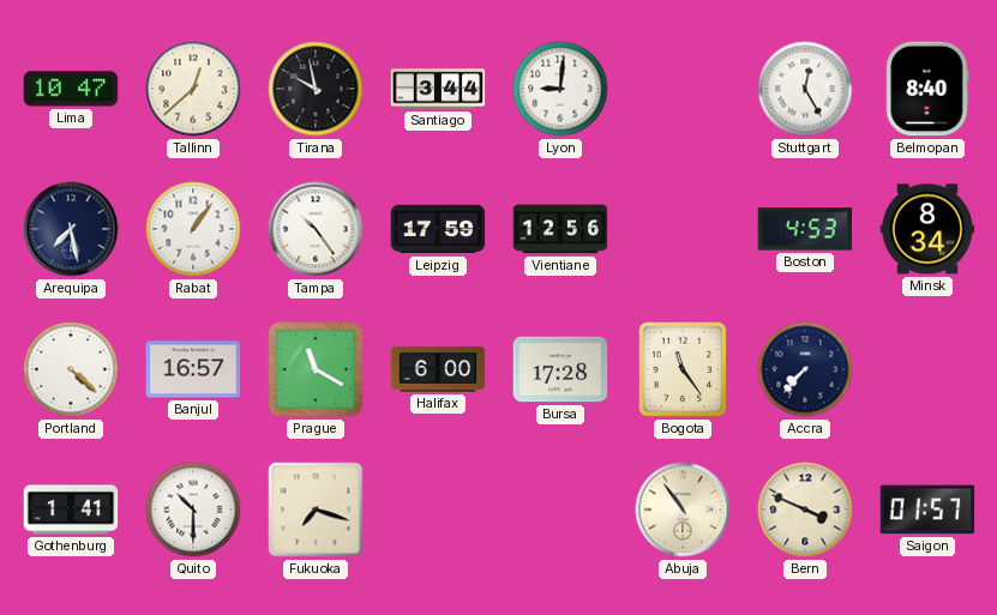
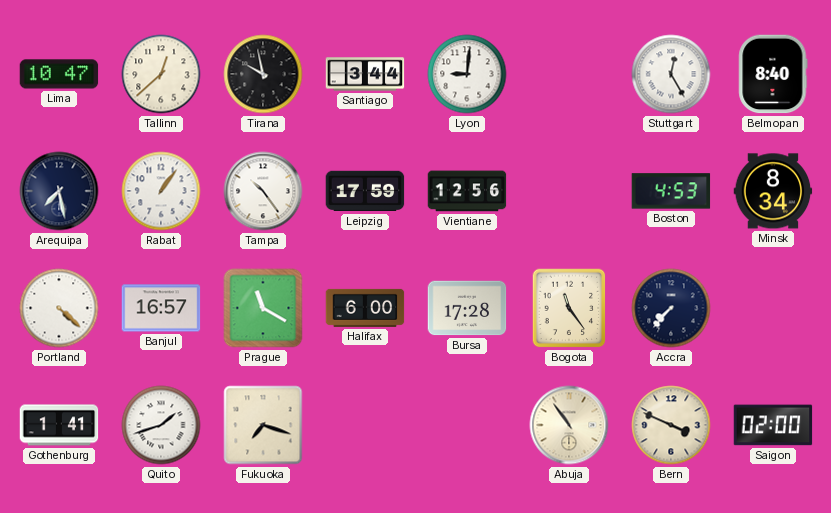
Quito: 10:30 -> 1:42
Saigon: 01:57 -> 02:00
